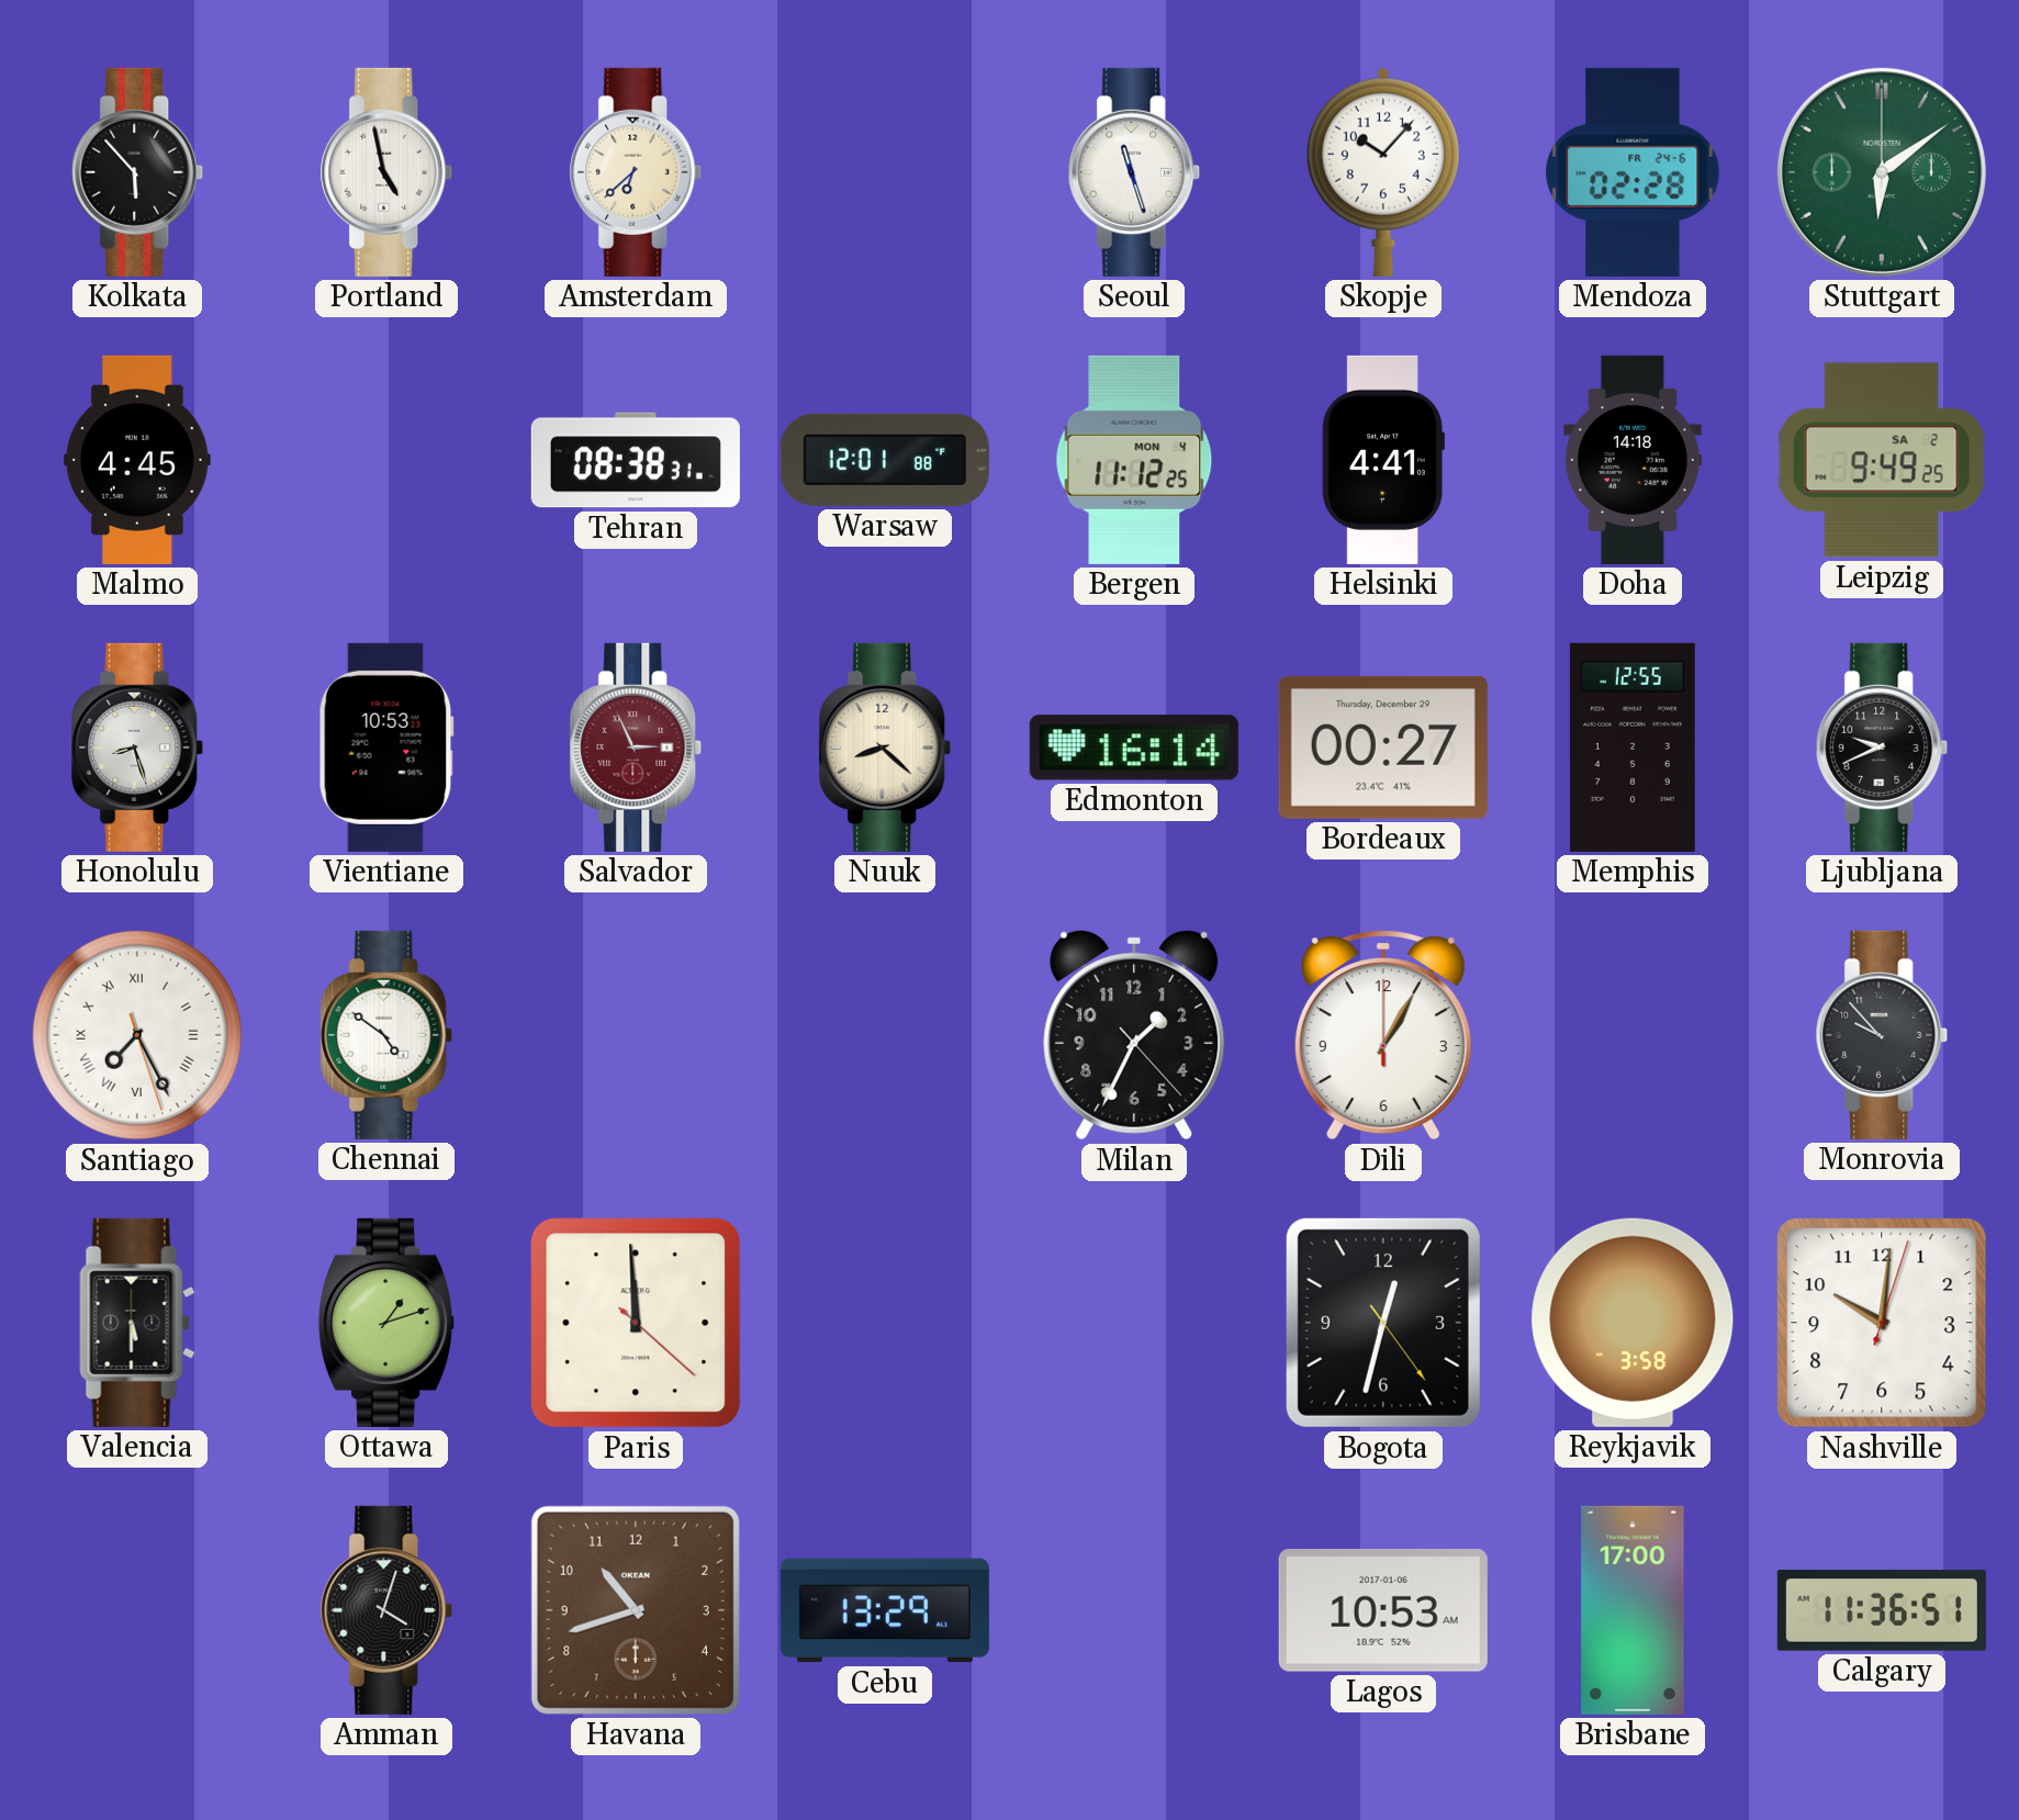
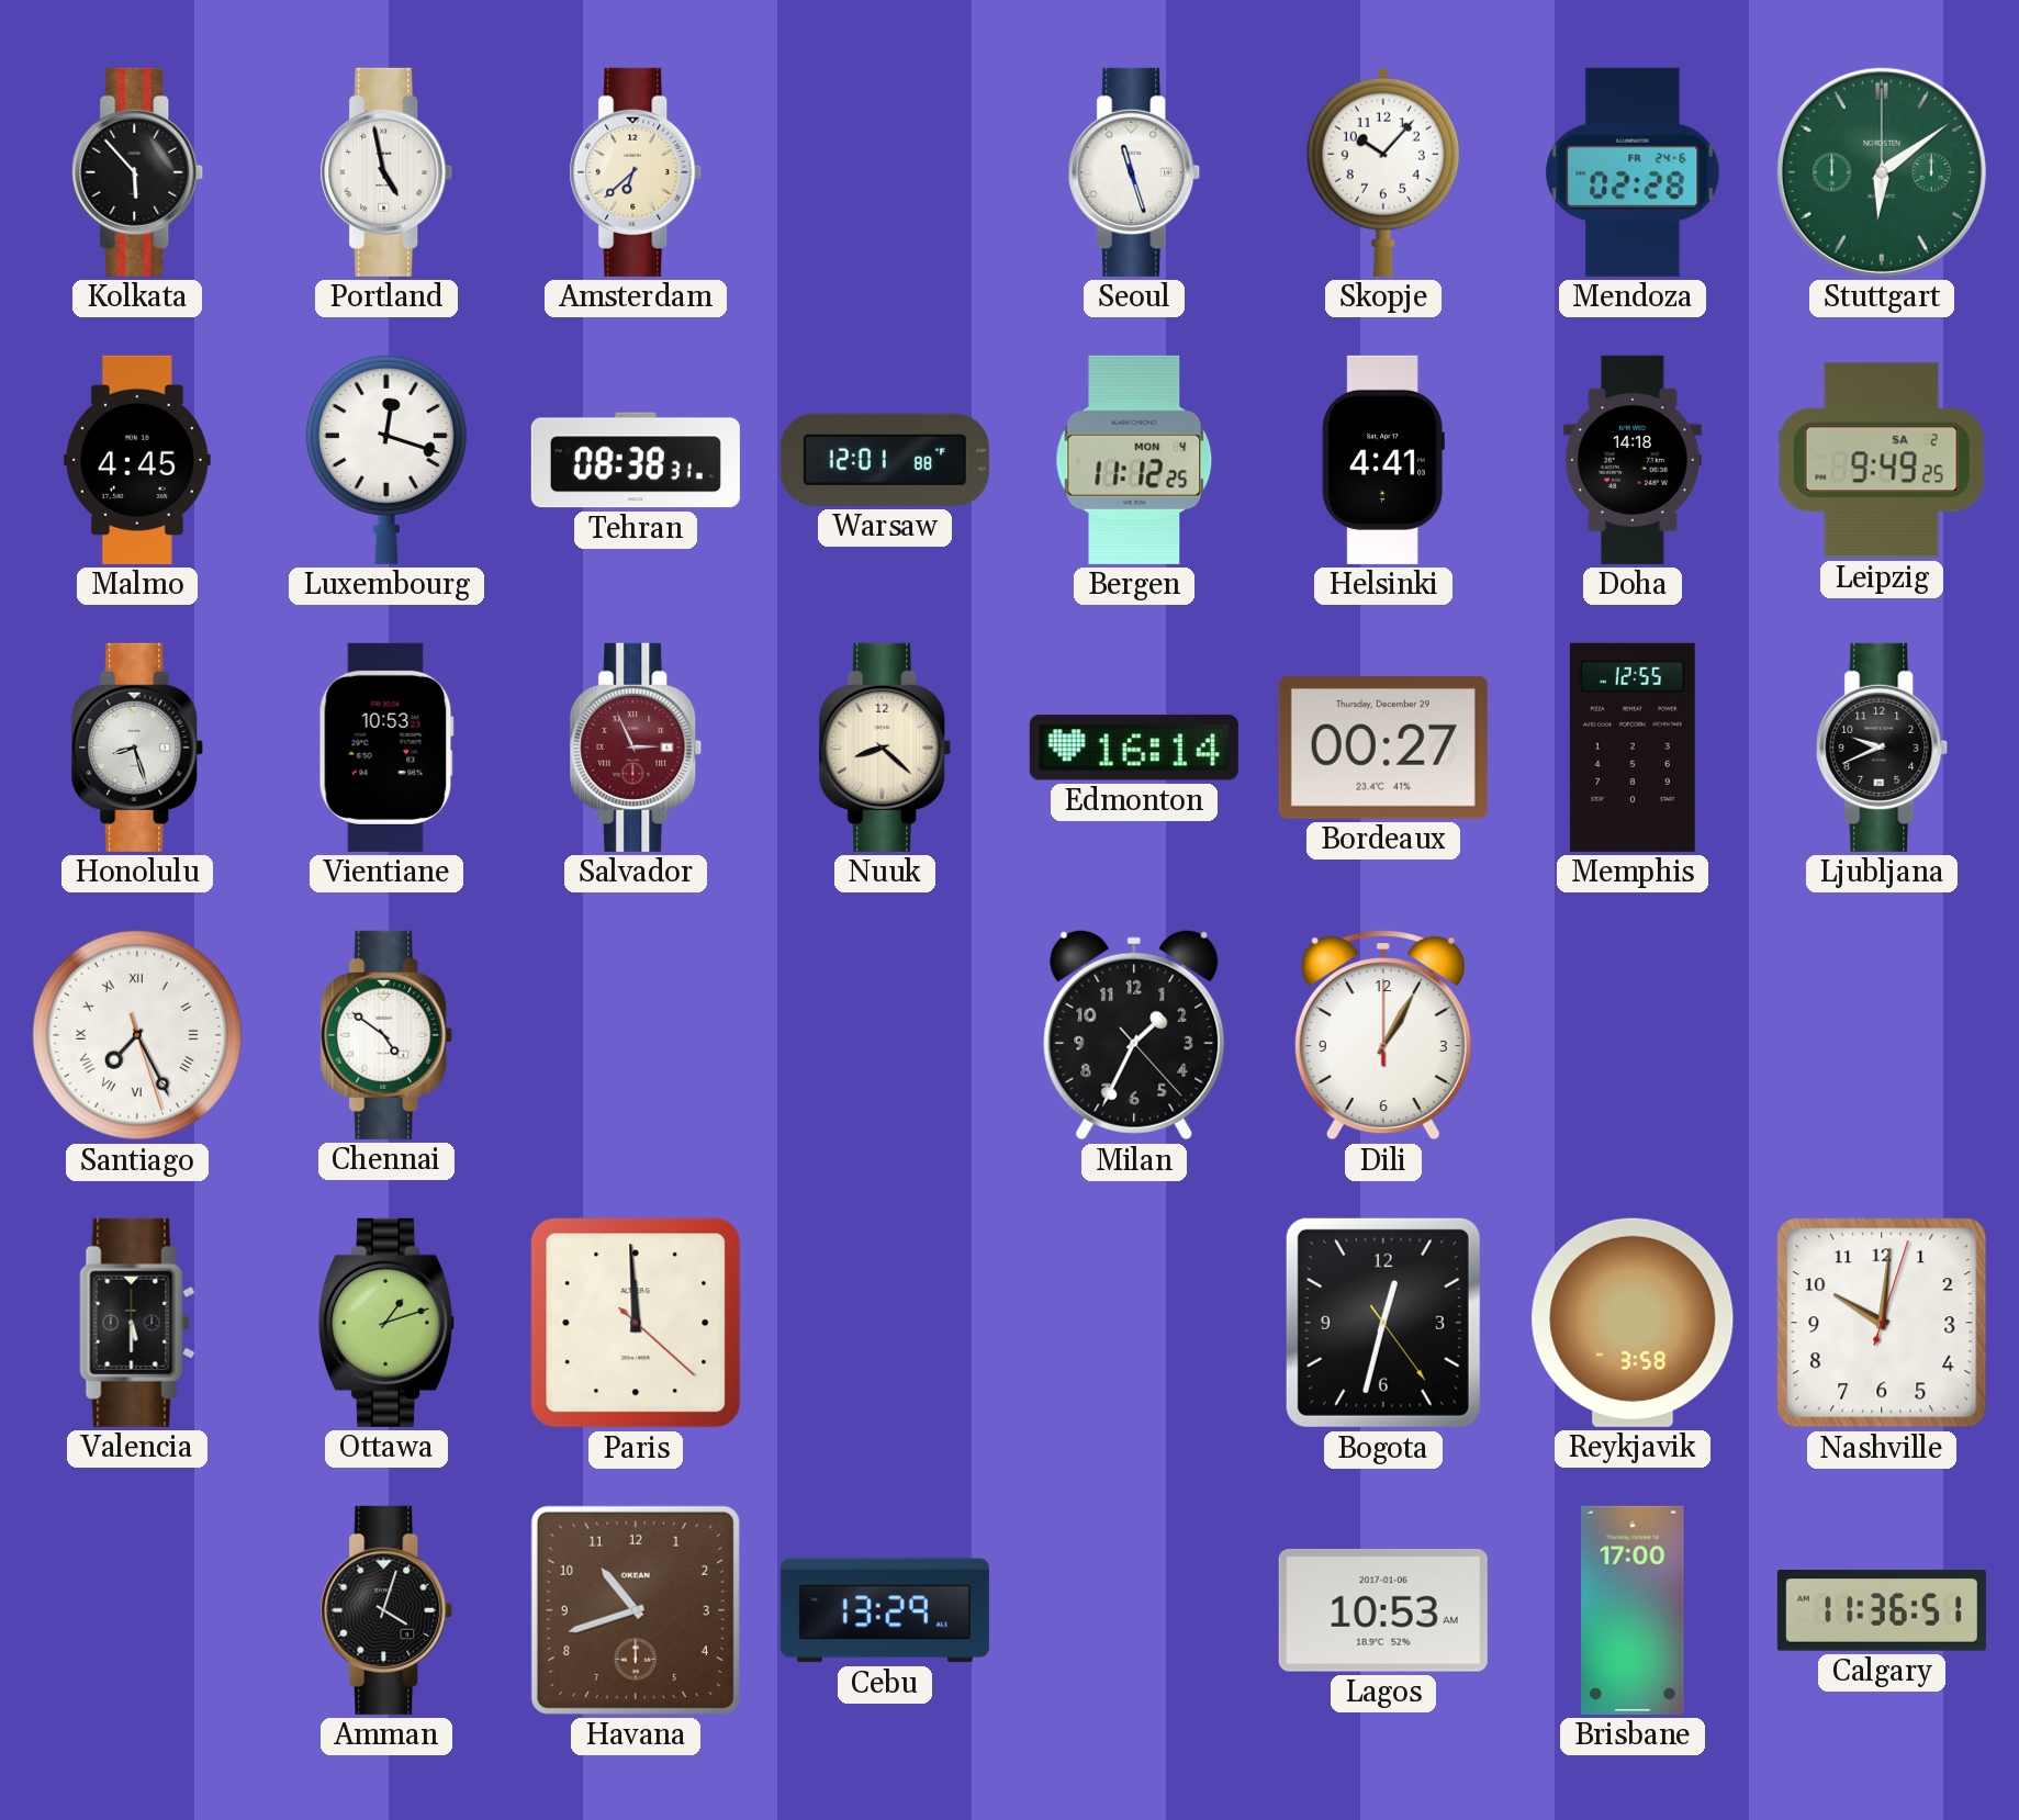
Luxembourg: none -> 12:18
Monrovia: 9:53 -> none
